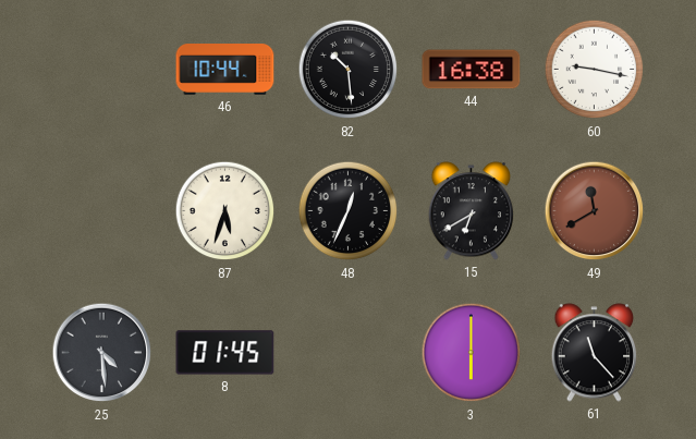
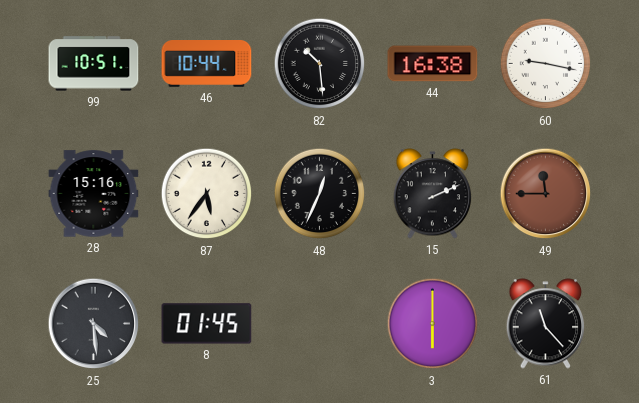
99: none -> 10:51
28: none -> 15:16
87: 5:33 -> 5:36
15: 6:40 -> 2:11
49: 11:40 -> 11:45
